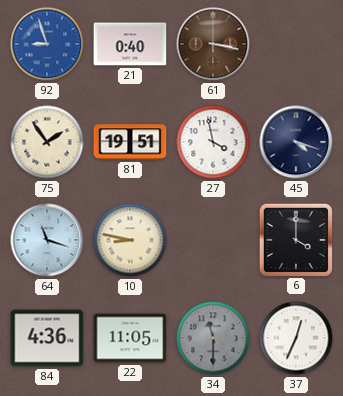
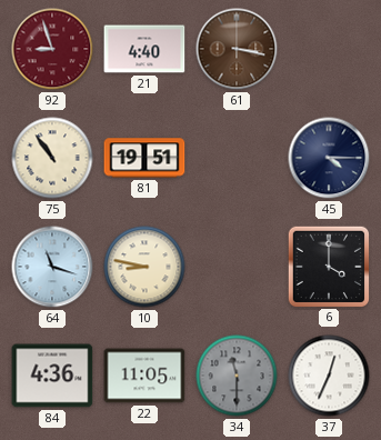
92 dial: blue -> burgundy
21: 0:40 -> 4:40
75: 1:54 -> 10:54
27: 3:58 -> none
45: 4:18 -> 4:15
